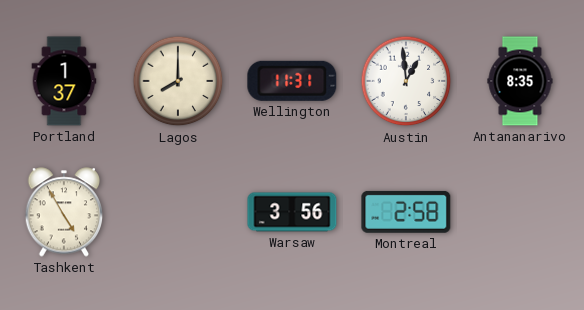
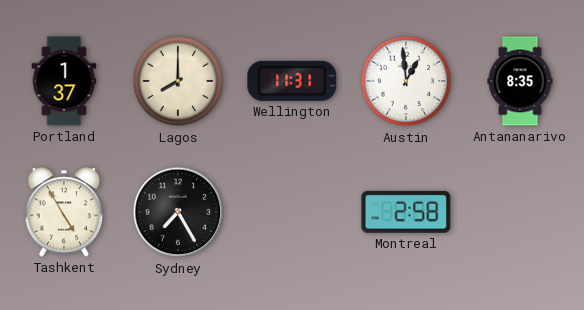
Sydney: none -> 7:25
Warsaw: 3:56 -> none
